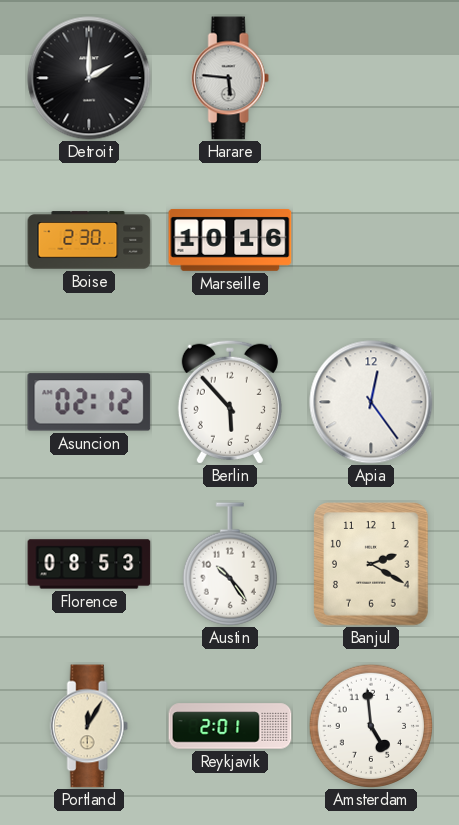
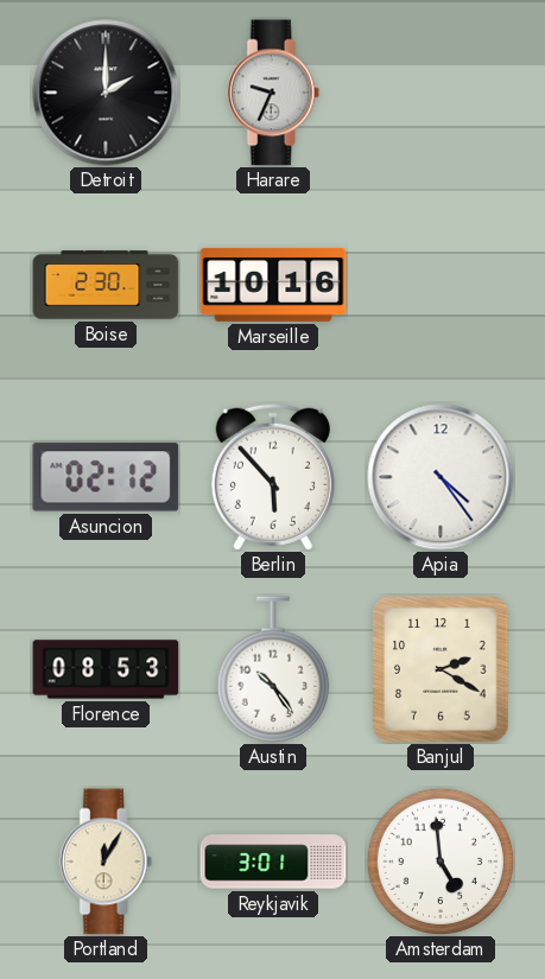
Harare: 5:46 -> 9:34
Apia: 12:24 -> 4:24
Reykjavik: 2:01 -> 3:01
